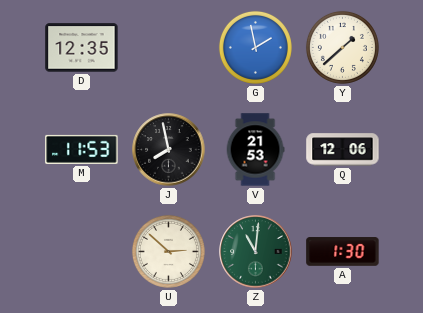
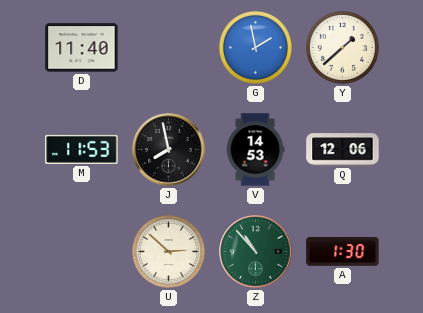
D: 12:35 -> 11:40
V: 21:53 -> 14:53
Z: 11:01 -> 10:53
